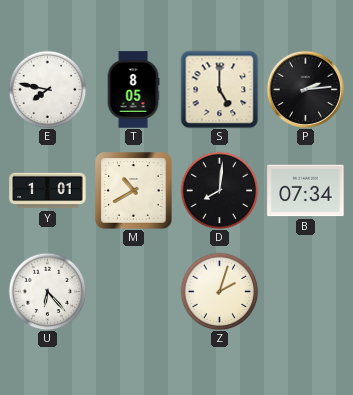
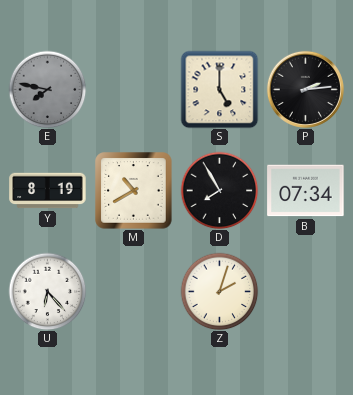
E dial: white -> grey
T: 8:05 -> none
Y: 1:01 -> 8:19
D: 8:01 -> 7:55
